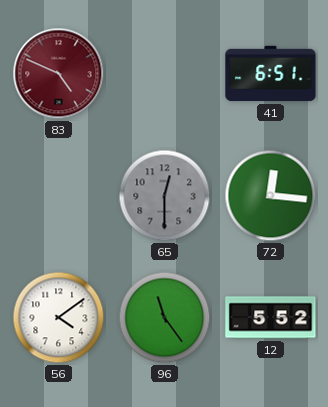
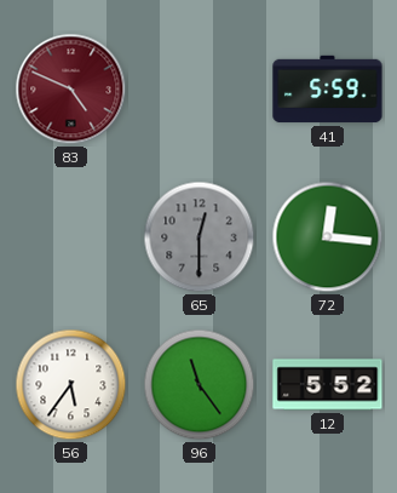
41: 6:51 -> 5:59
56: 4:09 -> 5:36
